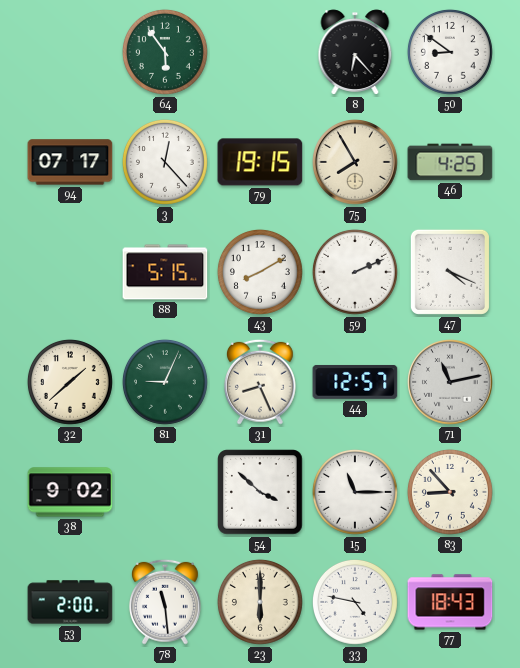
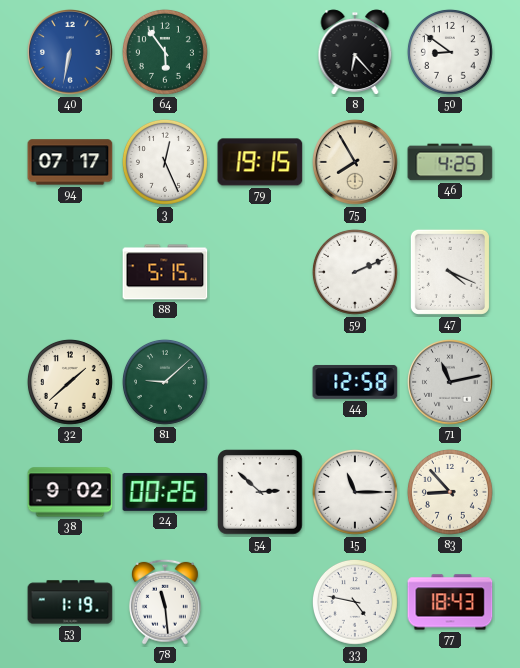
40: none -> 6:32
3: 12:23 -> 12:26
43: 8:10 -> none
81: 9:04 -> 9:08
31: 8:26 -> none
44: 12:57 -> 12:58
24: none -> 00:26
54: 3:52 -> 2:52
53: 2:00 -> 1:19
23: 6:00 -> none
